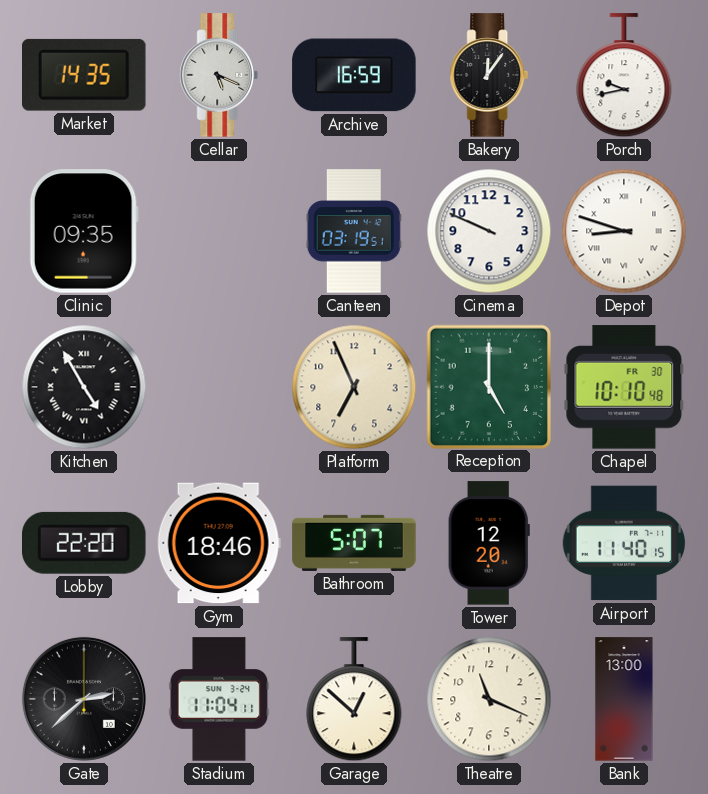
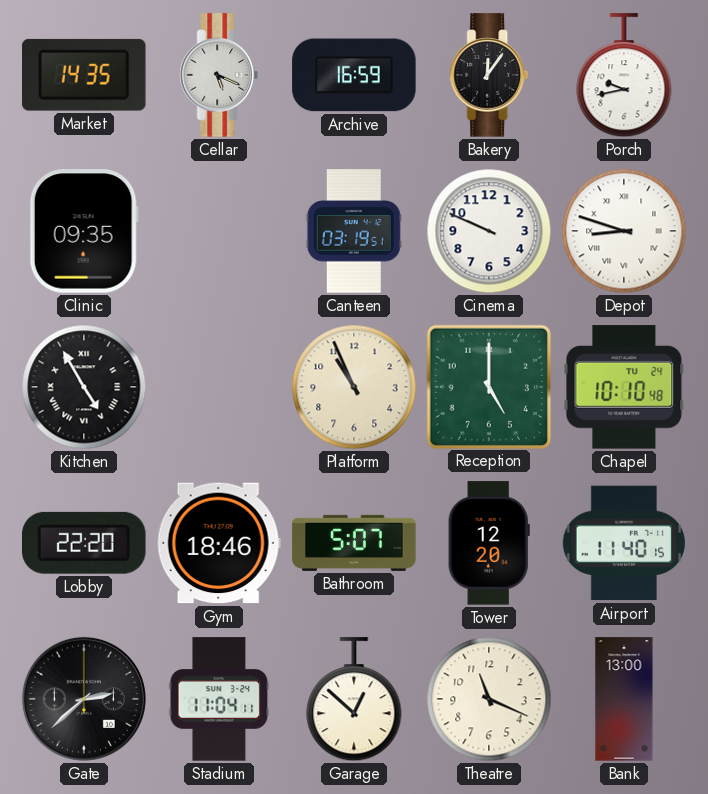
Platform: 6:56 -> 10:56
Chapel date: FR 30 -> TU 24
